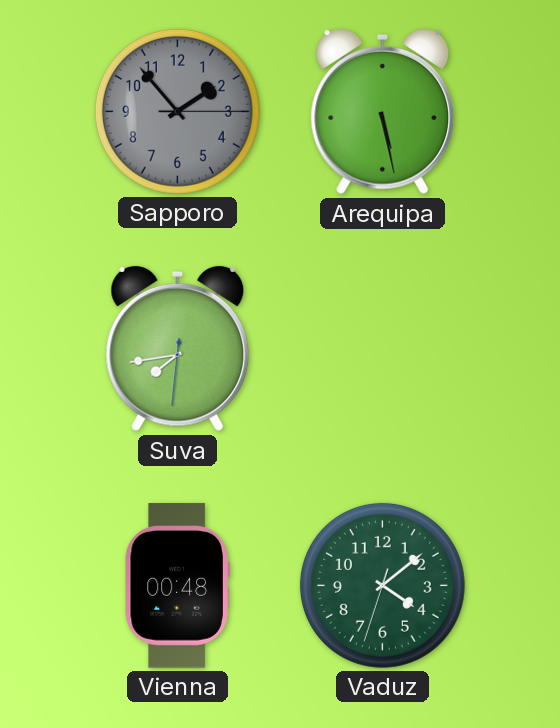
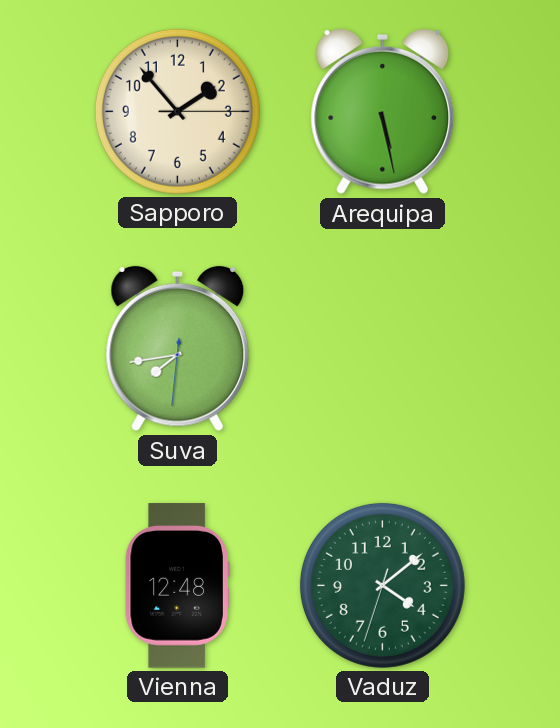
Sapporo dial: grey -> cream
Vienna: 00:48 -> 12:48
